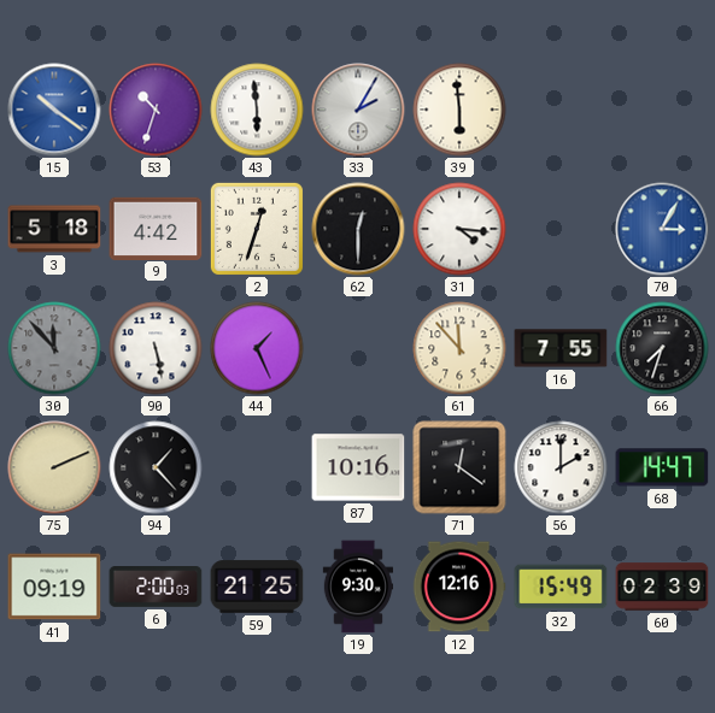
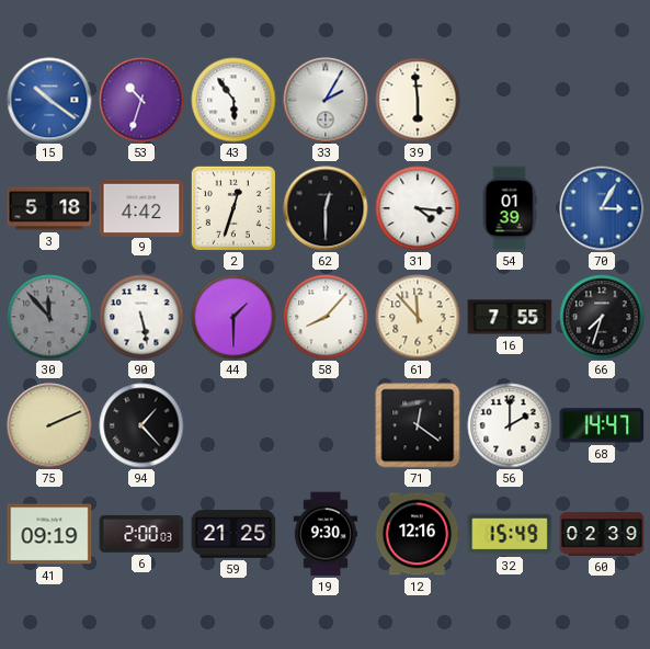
43: 5:59 -> 5:54
54: none -> 01:39
44: 1:26 -> 1:30
58: none -> 8:07
87: 10:16 -> none
